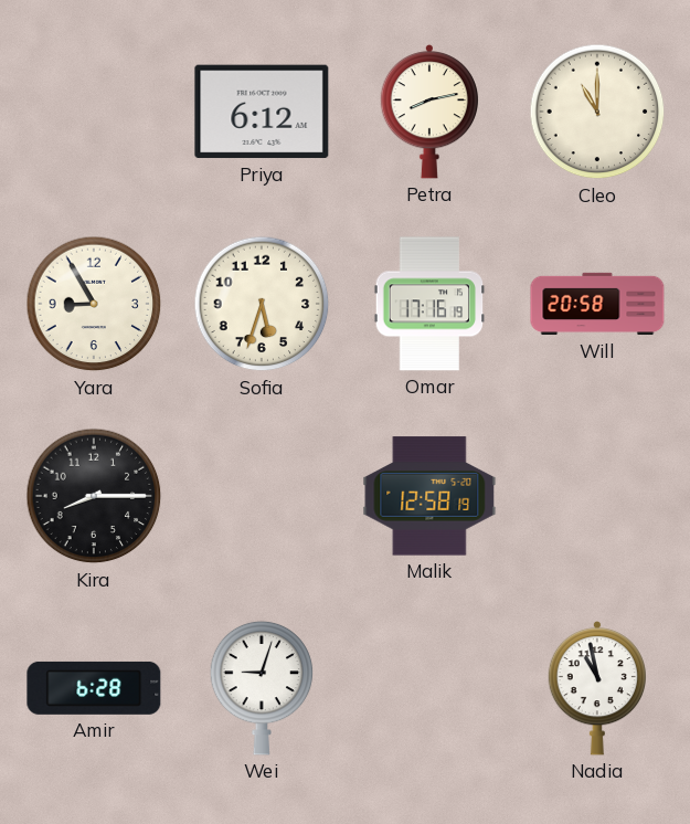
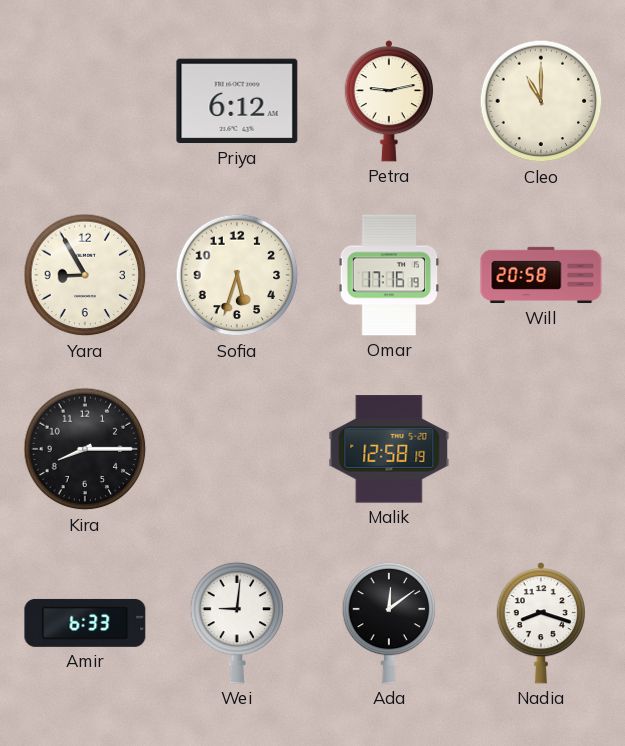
Petra: 8:13 -> 9:13
Amir: 6:28 -> 6:33
Wei: 9:03 -> 9:01
Ada: none -> 12:09
Nadia: 10:58 -> 8:18
